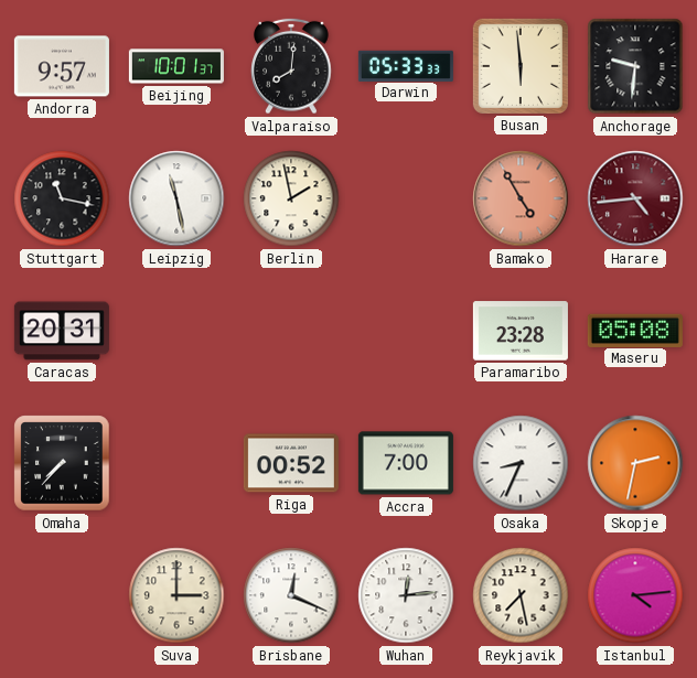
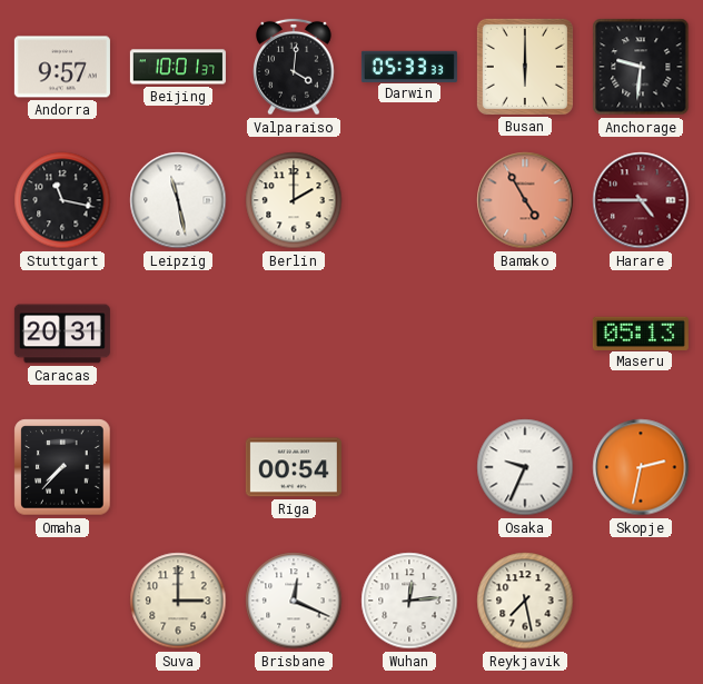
Valparaiso: 8:01 -> 4:01
Busan: 5:59 -> 6:00
Berlin: 1:58 -> 2:00
Harare: 4:44 -> 4:45
Paramaribo: 23:28 -> none
Maseru: 05:08 -> 05:13
Riga: 00:52 -> 00:54
Accra: 7:00 -> none
Osaka: 8:34 -> 9:34
Istanbul: 4:14 -> none
